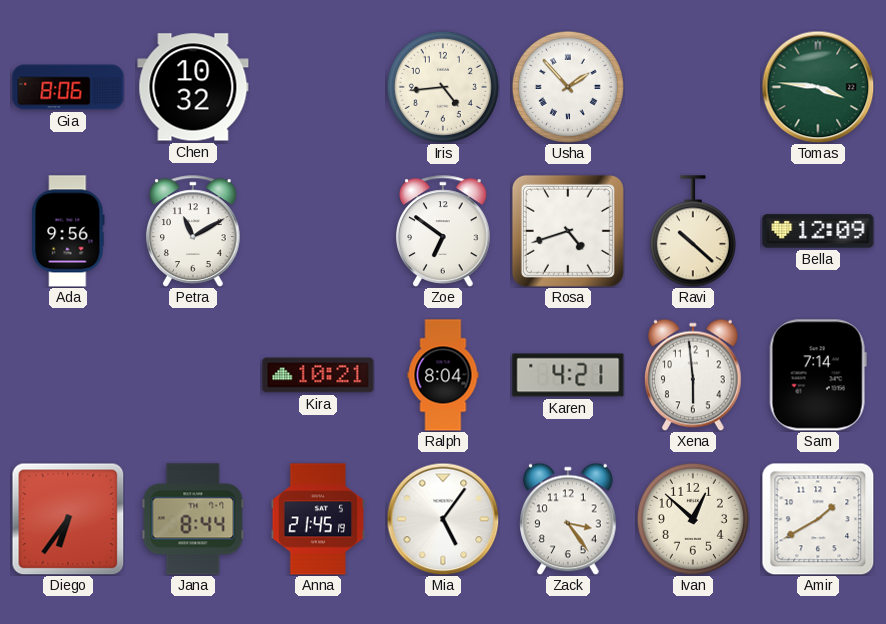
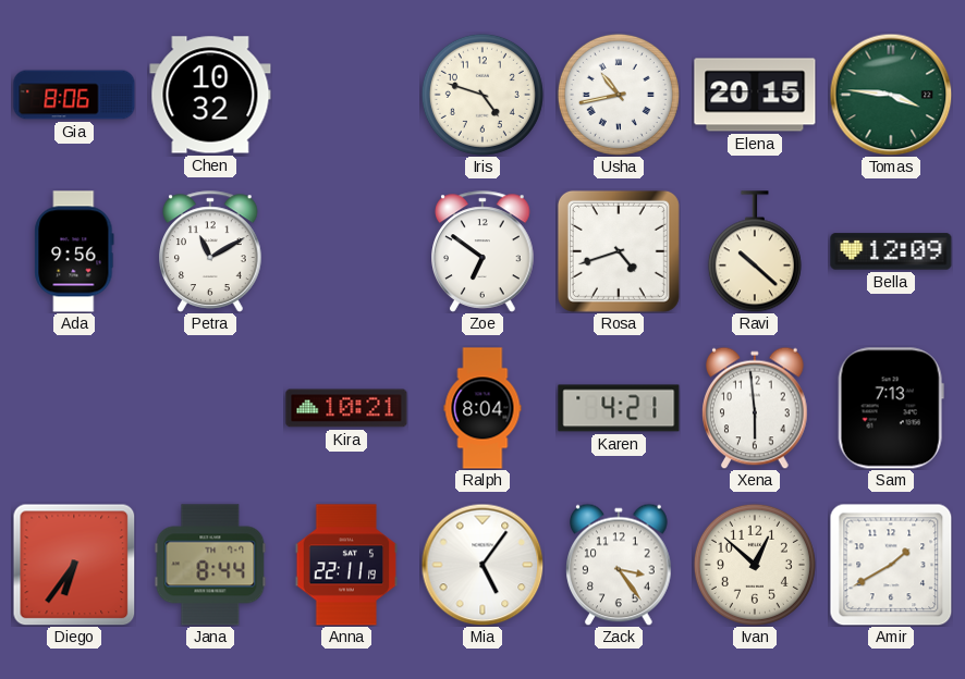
Iris: 4:44 -> 4:48
Usha: 1:53 -> 10:43
Elena: none -> 20:15
Sam: 7:14 -> 7:13
Anna: 21:45 -> 22:11
